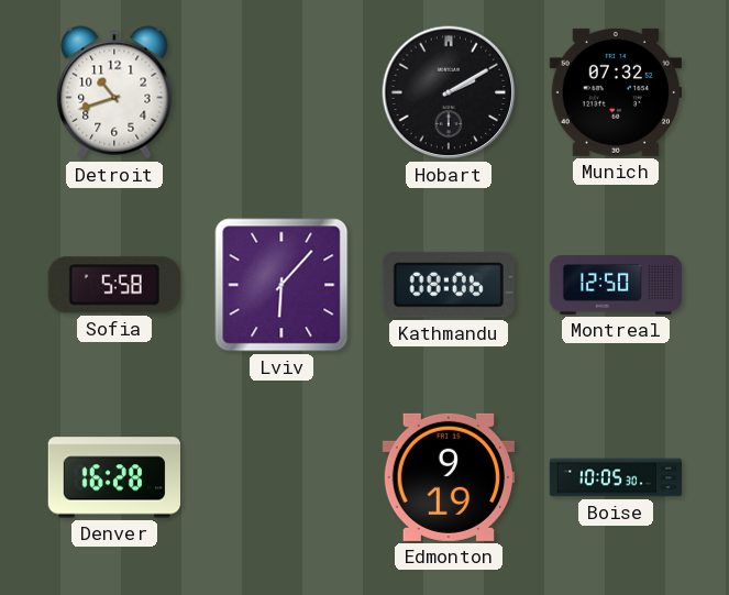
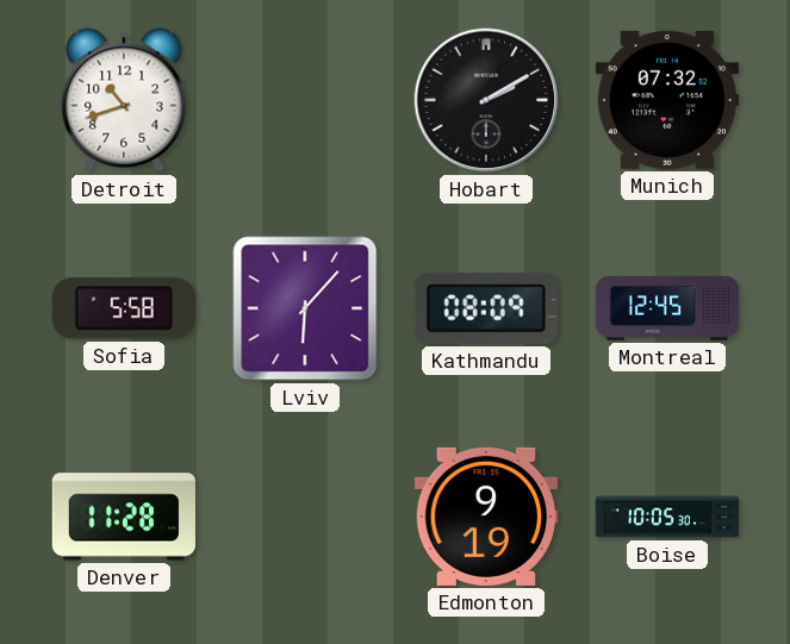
Kathmandu: 08:06 -> 08:09
Montreal: 12:50 -> 12:45
Denver: 16:28 -> 11:28
